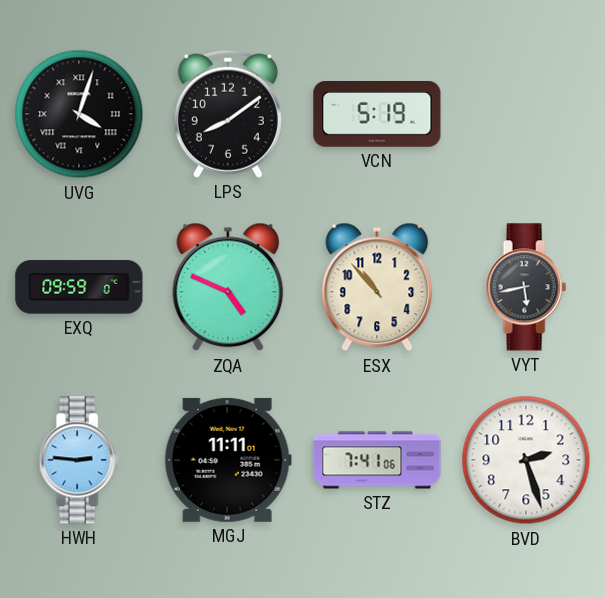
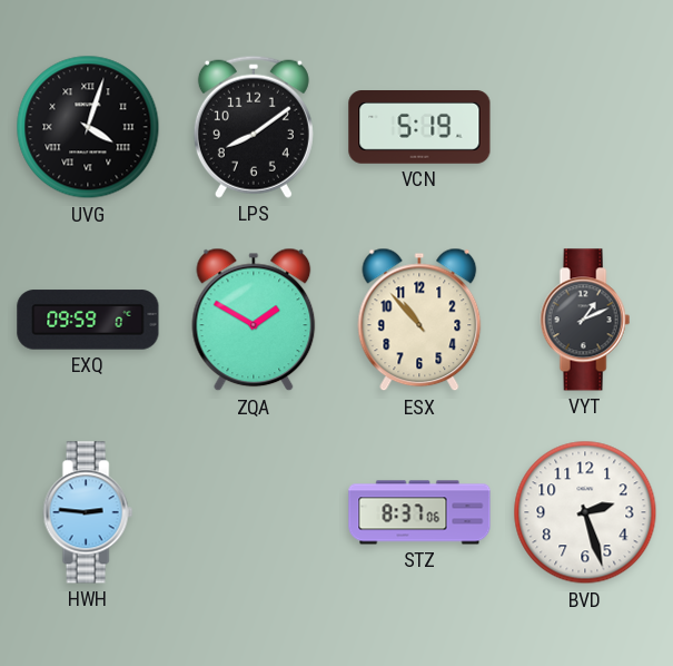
ZQA: 4:49 -> 1:50
VYT: 5:43 -> 1:11
MGJ: 11:11 -> none
STZ: 7:41 -> 8:37
